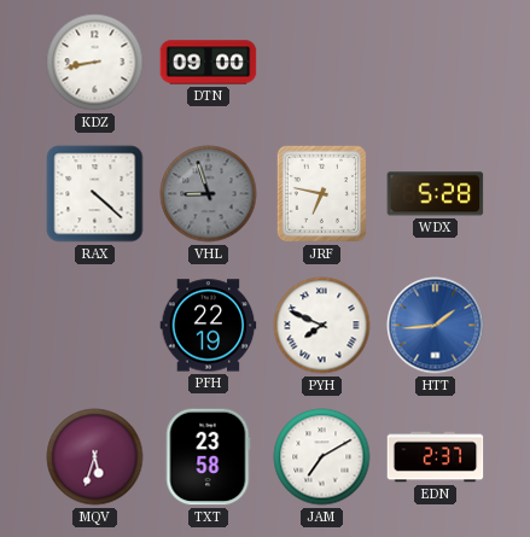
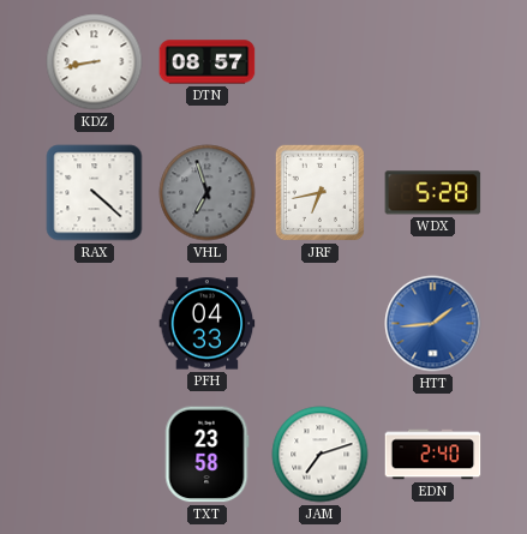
DTN: 09:00 -> 08:57
VHL: 8:57 -> 6:57
JRF: 6:47 -> 6:43
PFH: 22:19 -> 04:33
PYH: 7:49 -> none
MQV: 5:33 -> none
JAM: 7:10 -> 7:12
EDN: 2:37 -> 2:40
